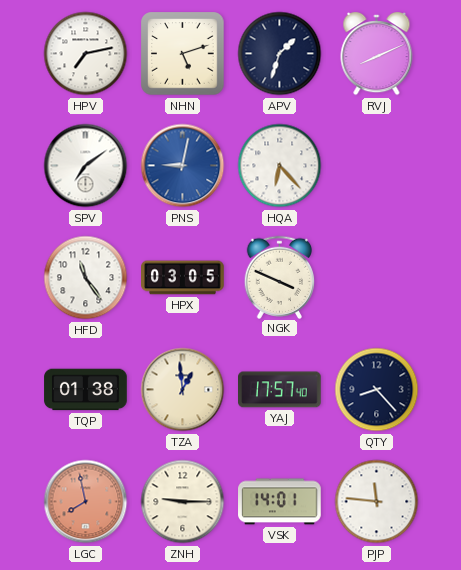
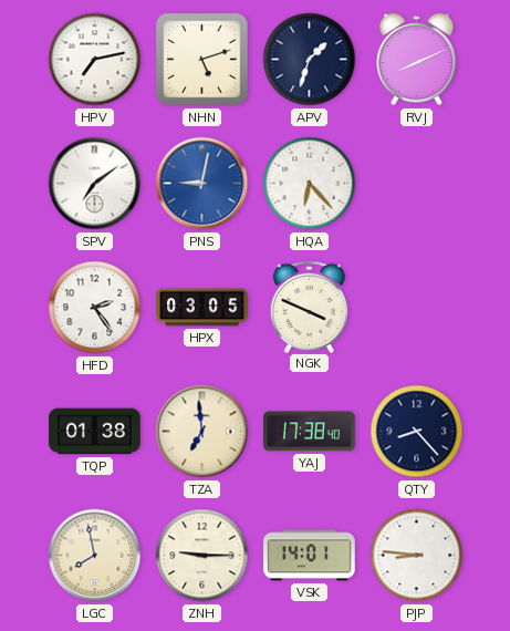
HFD: 11:24 -> 2:24
TZA: 12:59 -> 6:59
YAJ: 17:57 -> 17:38
LGC dial: salmon -> cream
PJP: 11:46 -> 8:46
